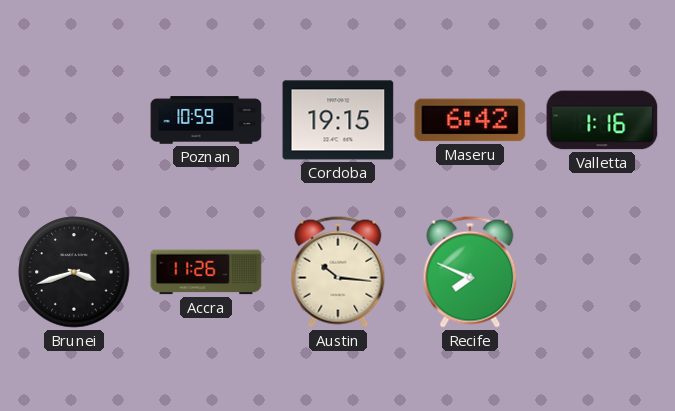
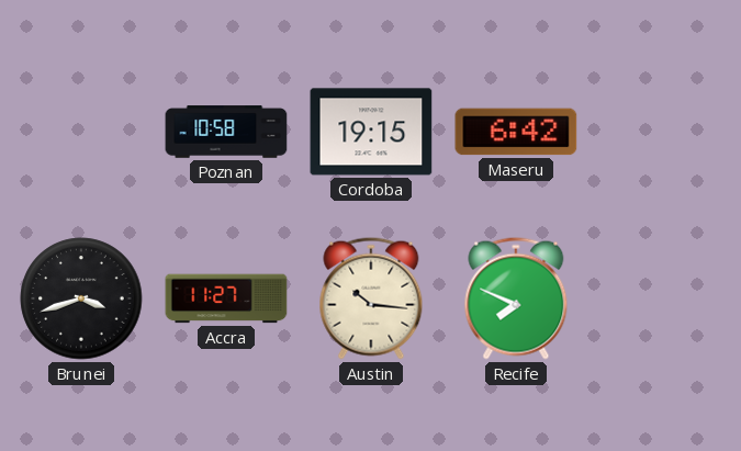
Poznan: 10:59 -> 10:58
Valletta: 1:16 -> none
Accra: 11:26 -> 11:27
